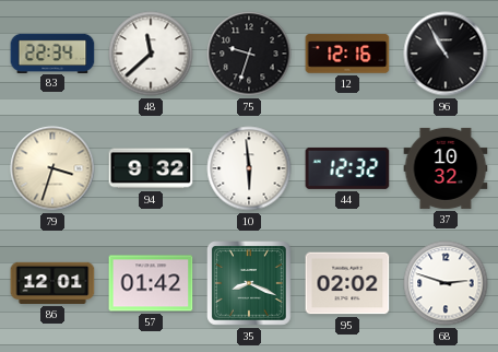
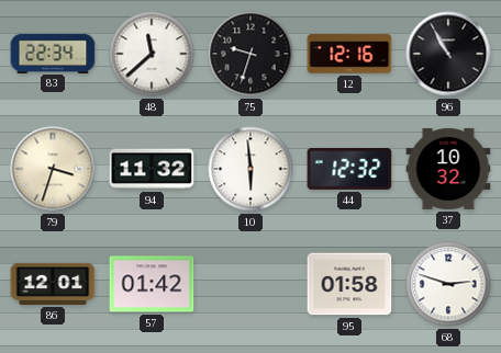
94: 9:32 -> 11:32
35: 8:19 -> none
95: 02:02 -> 01:58
